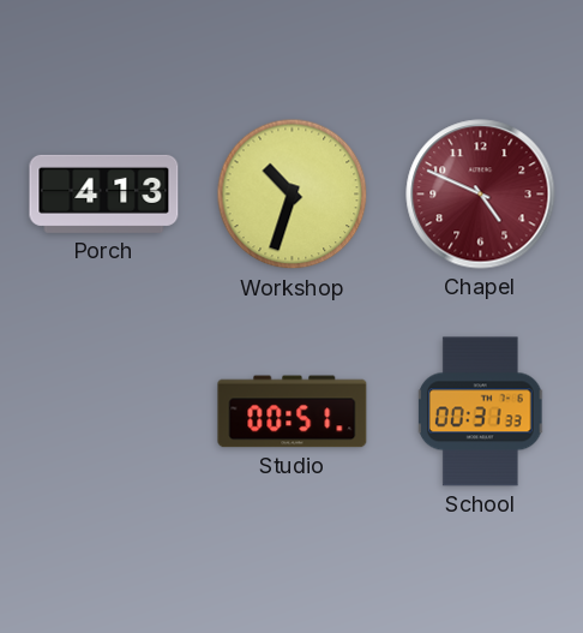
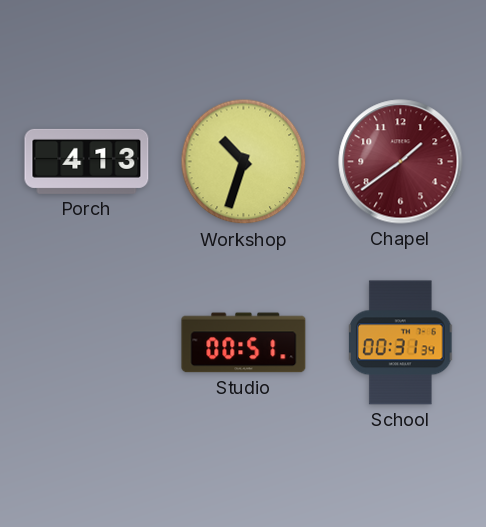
Chapel: 4:49 -> 1:39
School: 00:31:33 -> 00:31:34
